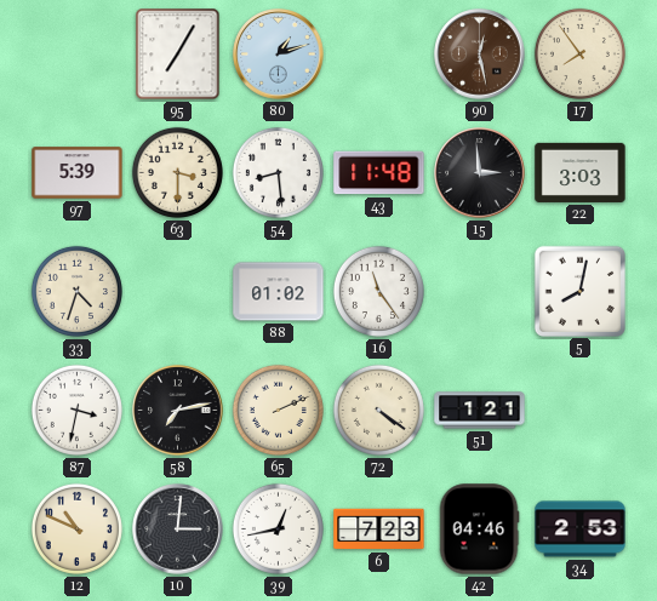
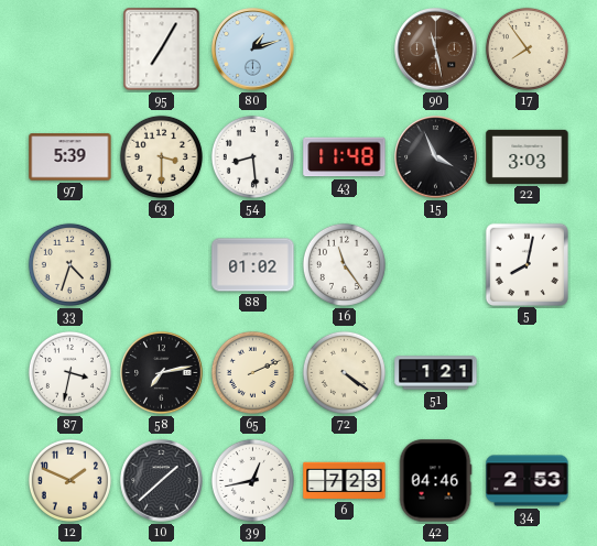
90: 12:28 -> 11:28
15: 2:59 -> 3:56
12: 10:49 -> 1:49
10: 3:01 -> 1:38
